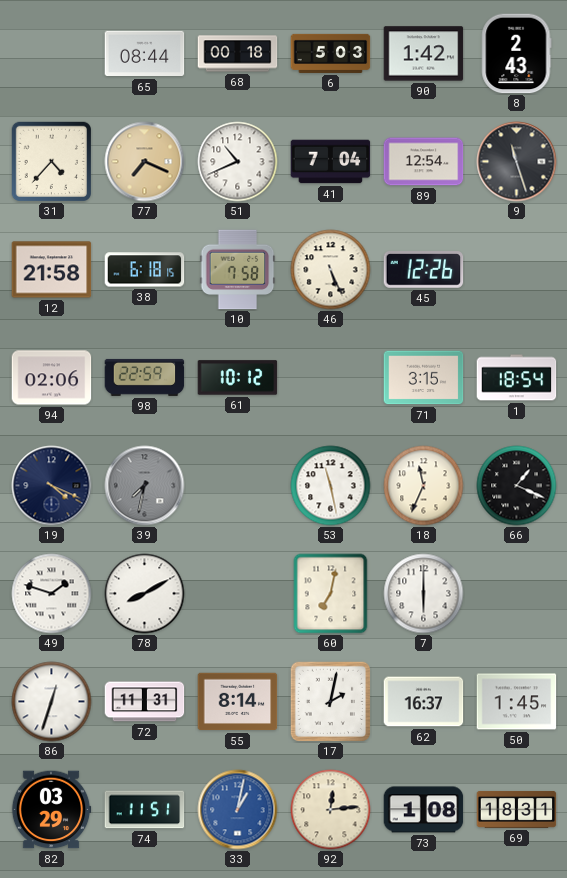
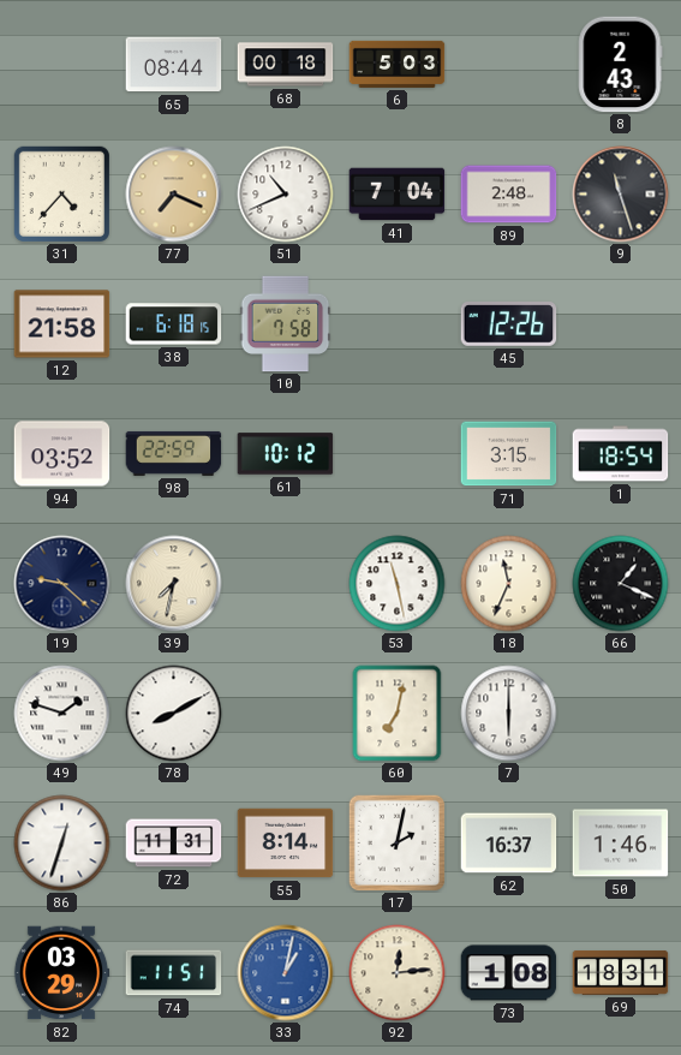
90: 1:42 -> none
89: 12:54 -> 2:48
46: 5:26 -> none
94: 02:06 -> 03:52
19: 4:19 -> 9:22
39 dial: grey -> cream
50: 1:45 -> 1:46
